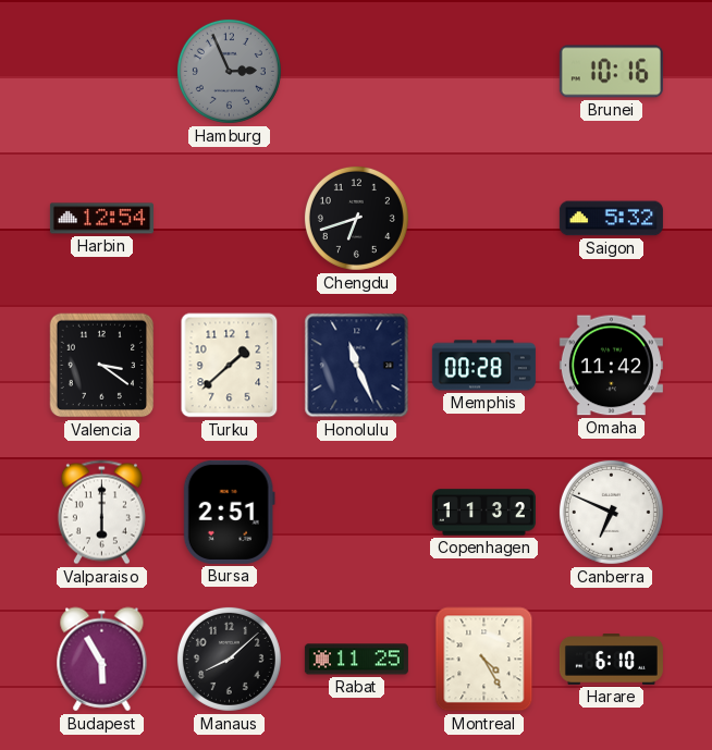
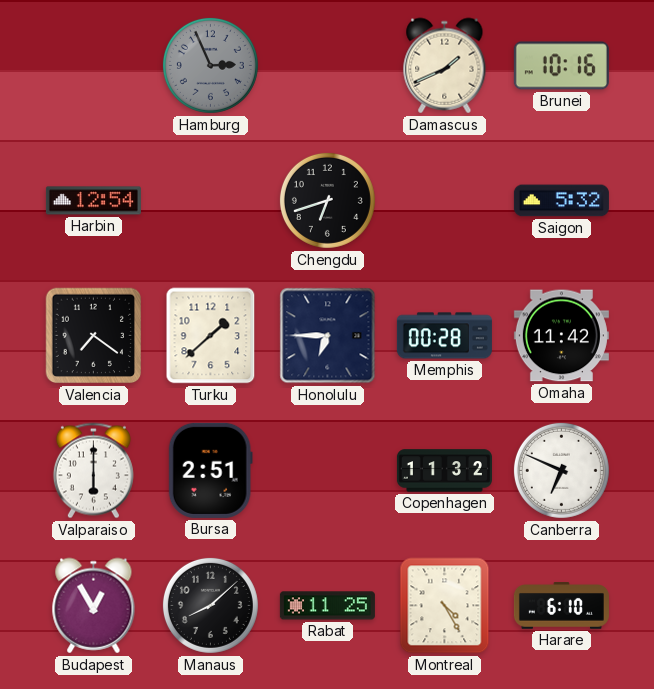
Damascus: none -> 1:41
Valencia: 3:21 -> 7:21
Honolulu: 11:26 -> 6:45
Budapest: 5:55 -> 12:55
